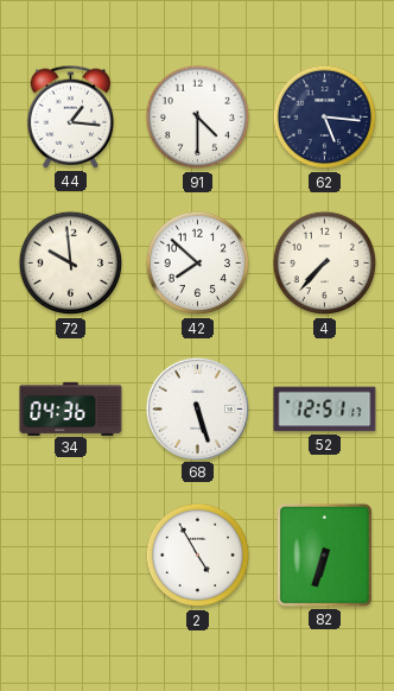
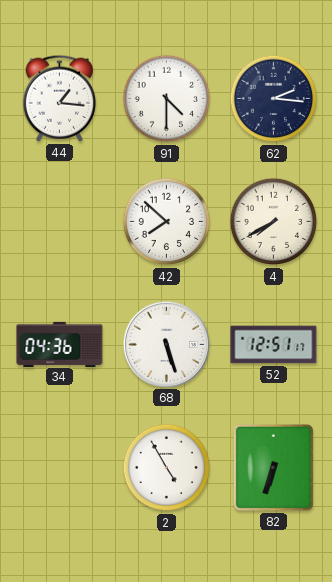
62: 5:16 -> 2:16
72: 9:59 -> none
4: 7:37 -> 7:40
